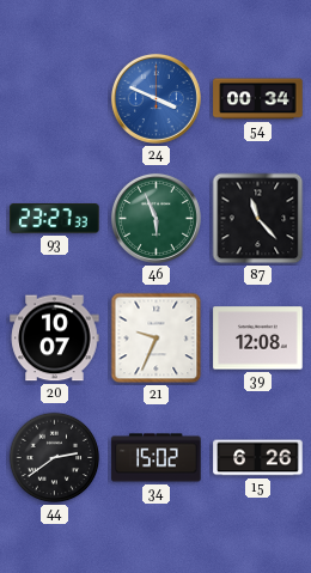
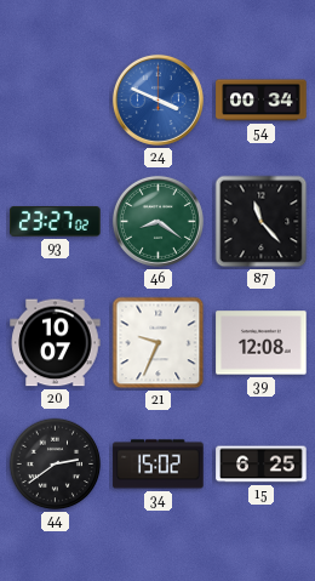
93: 23:27:33 -> 23:27:02
46: 5:56 -> 8:21
15: 6:26 -> 6:25
